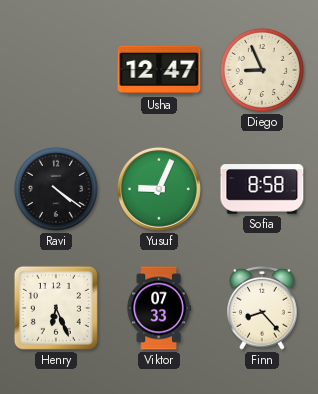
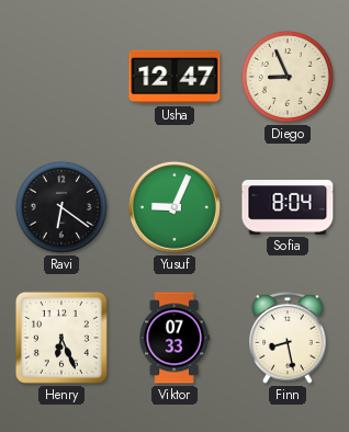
Ravi: 4:21 -> 6:21
Sofia: 8:58 -> 8:04
Finn: 8:23 -> 8:28
